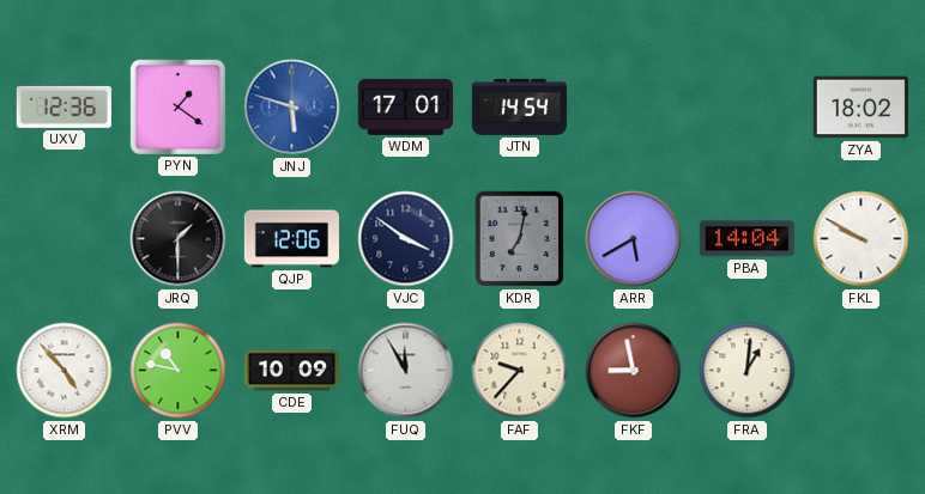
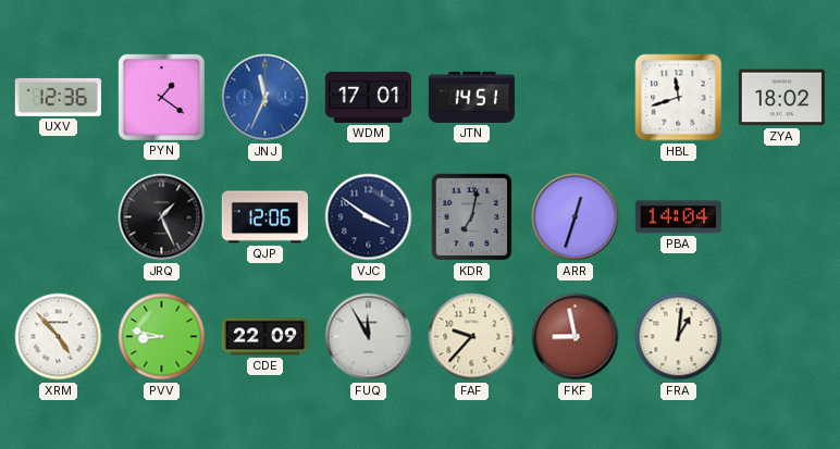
JNJ: 5:48 -> 11:34
JTN: 14:54 -> 14:51
HBL: none -> 11:42
JRQ: 1:30 -> 1:26
ARR: 5:40 -> 12:33
FKL: 9:50 -> none
PVV: 10:47 -> 8:47
CDE: 10:09 -> 22:09
